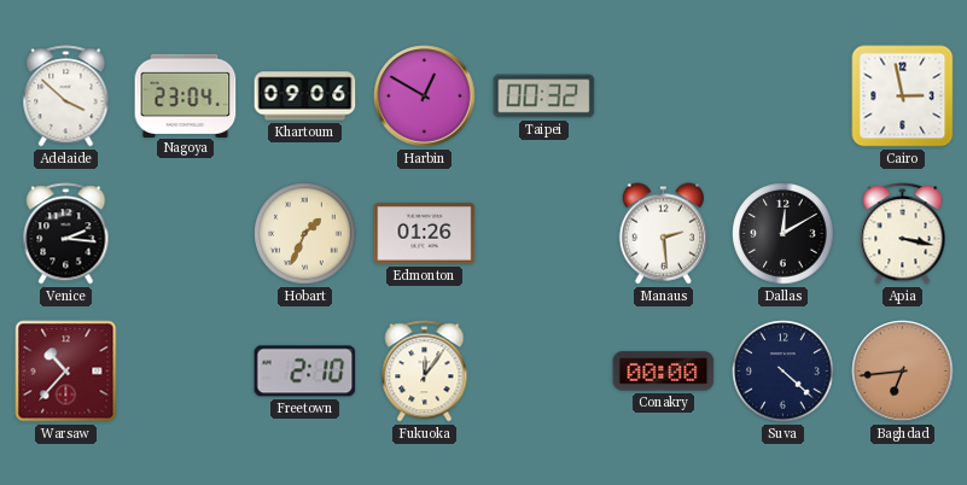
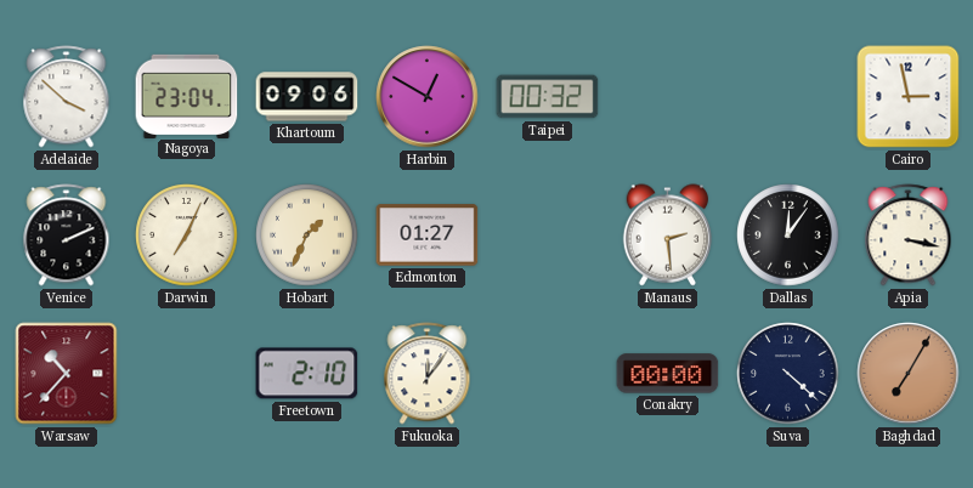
Venice: 2:16 -> 2:11
Darwin: none -> 7:04
Edmonton: 01:26 -> 01:27
Dallas: 12:10 -> 12:06
Baghdad: 6:44 -> 7:05
